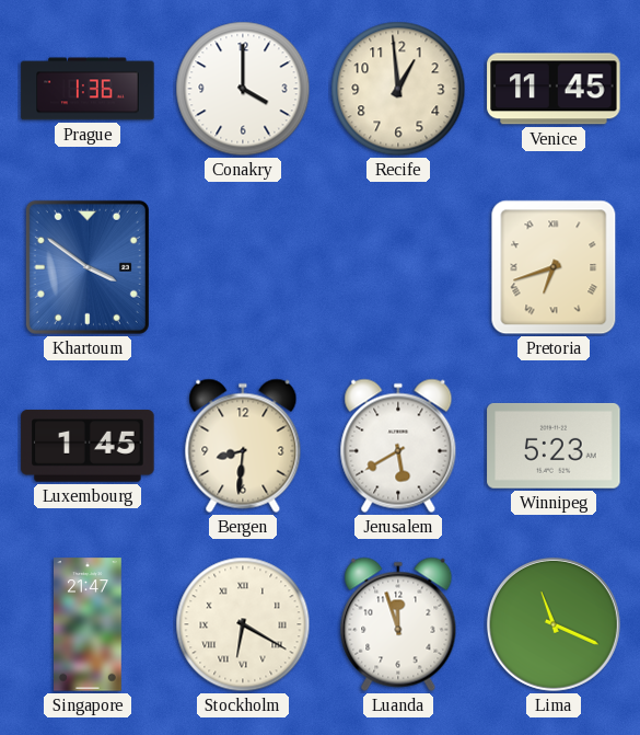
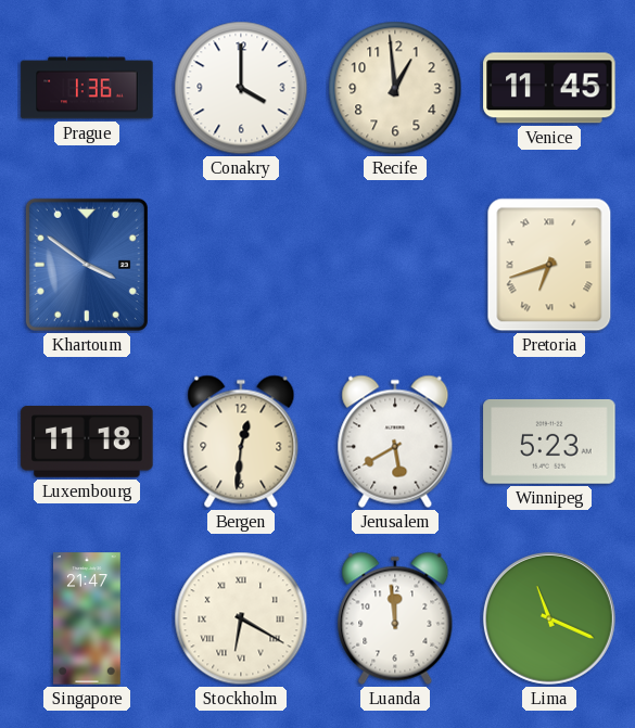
Luxembourg: 1:45 -> 11:18
Bergen: 8:31 -> 12:31
Luanda: 11:57 -> 11:59
